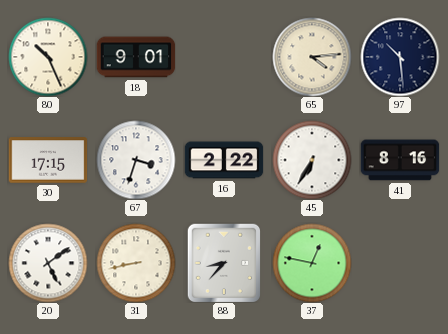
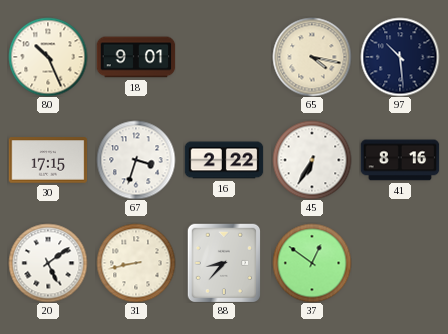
65: 4:14 -> 4:17
37: 12:47 -> 12:51
